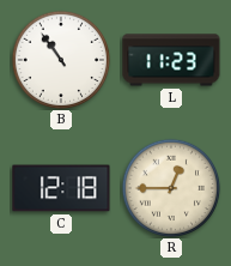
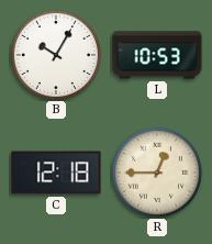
B: 10:54 -> 10:05
L: 11:23 -> 10:53
